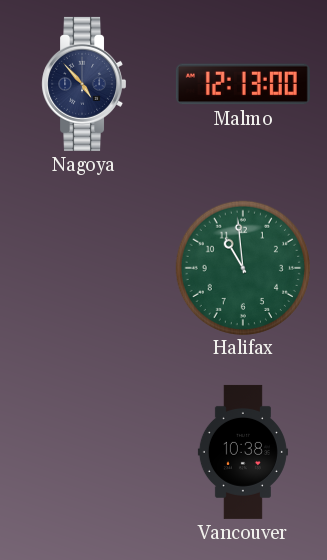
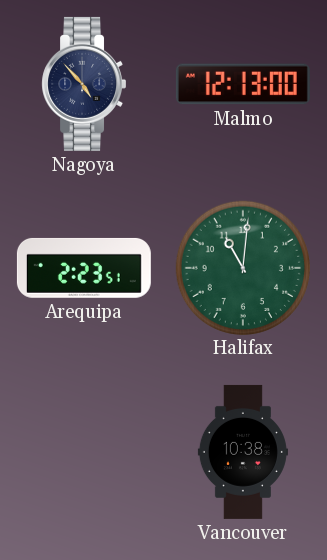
Arequipa: none -> 2:23
Halifax: 10:59 -> 11:01
